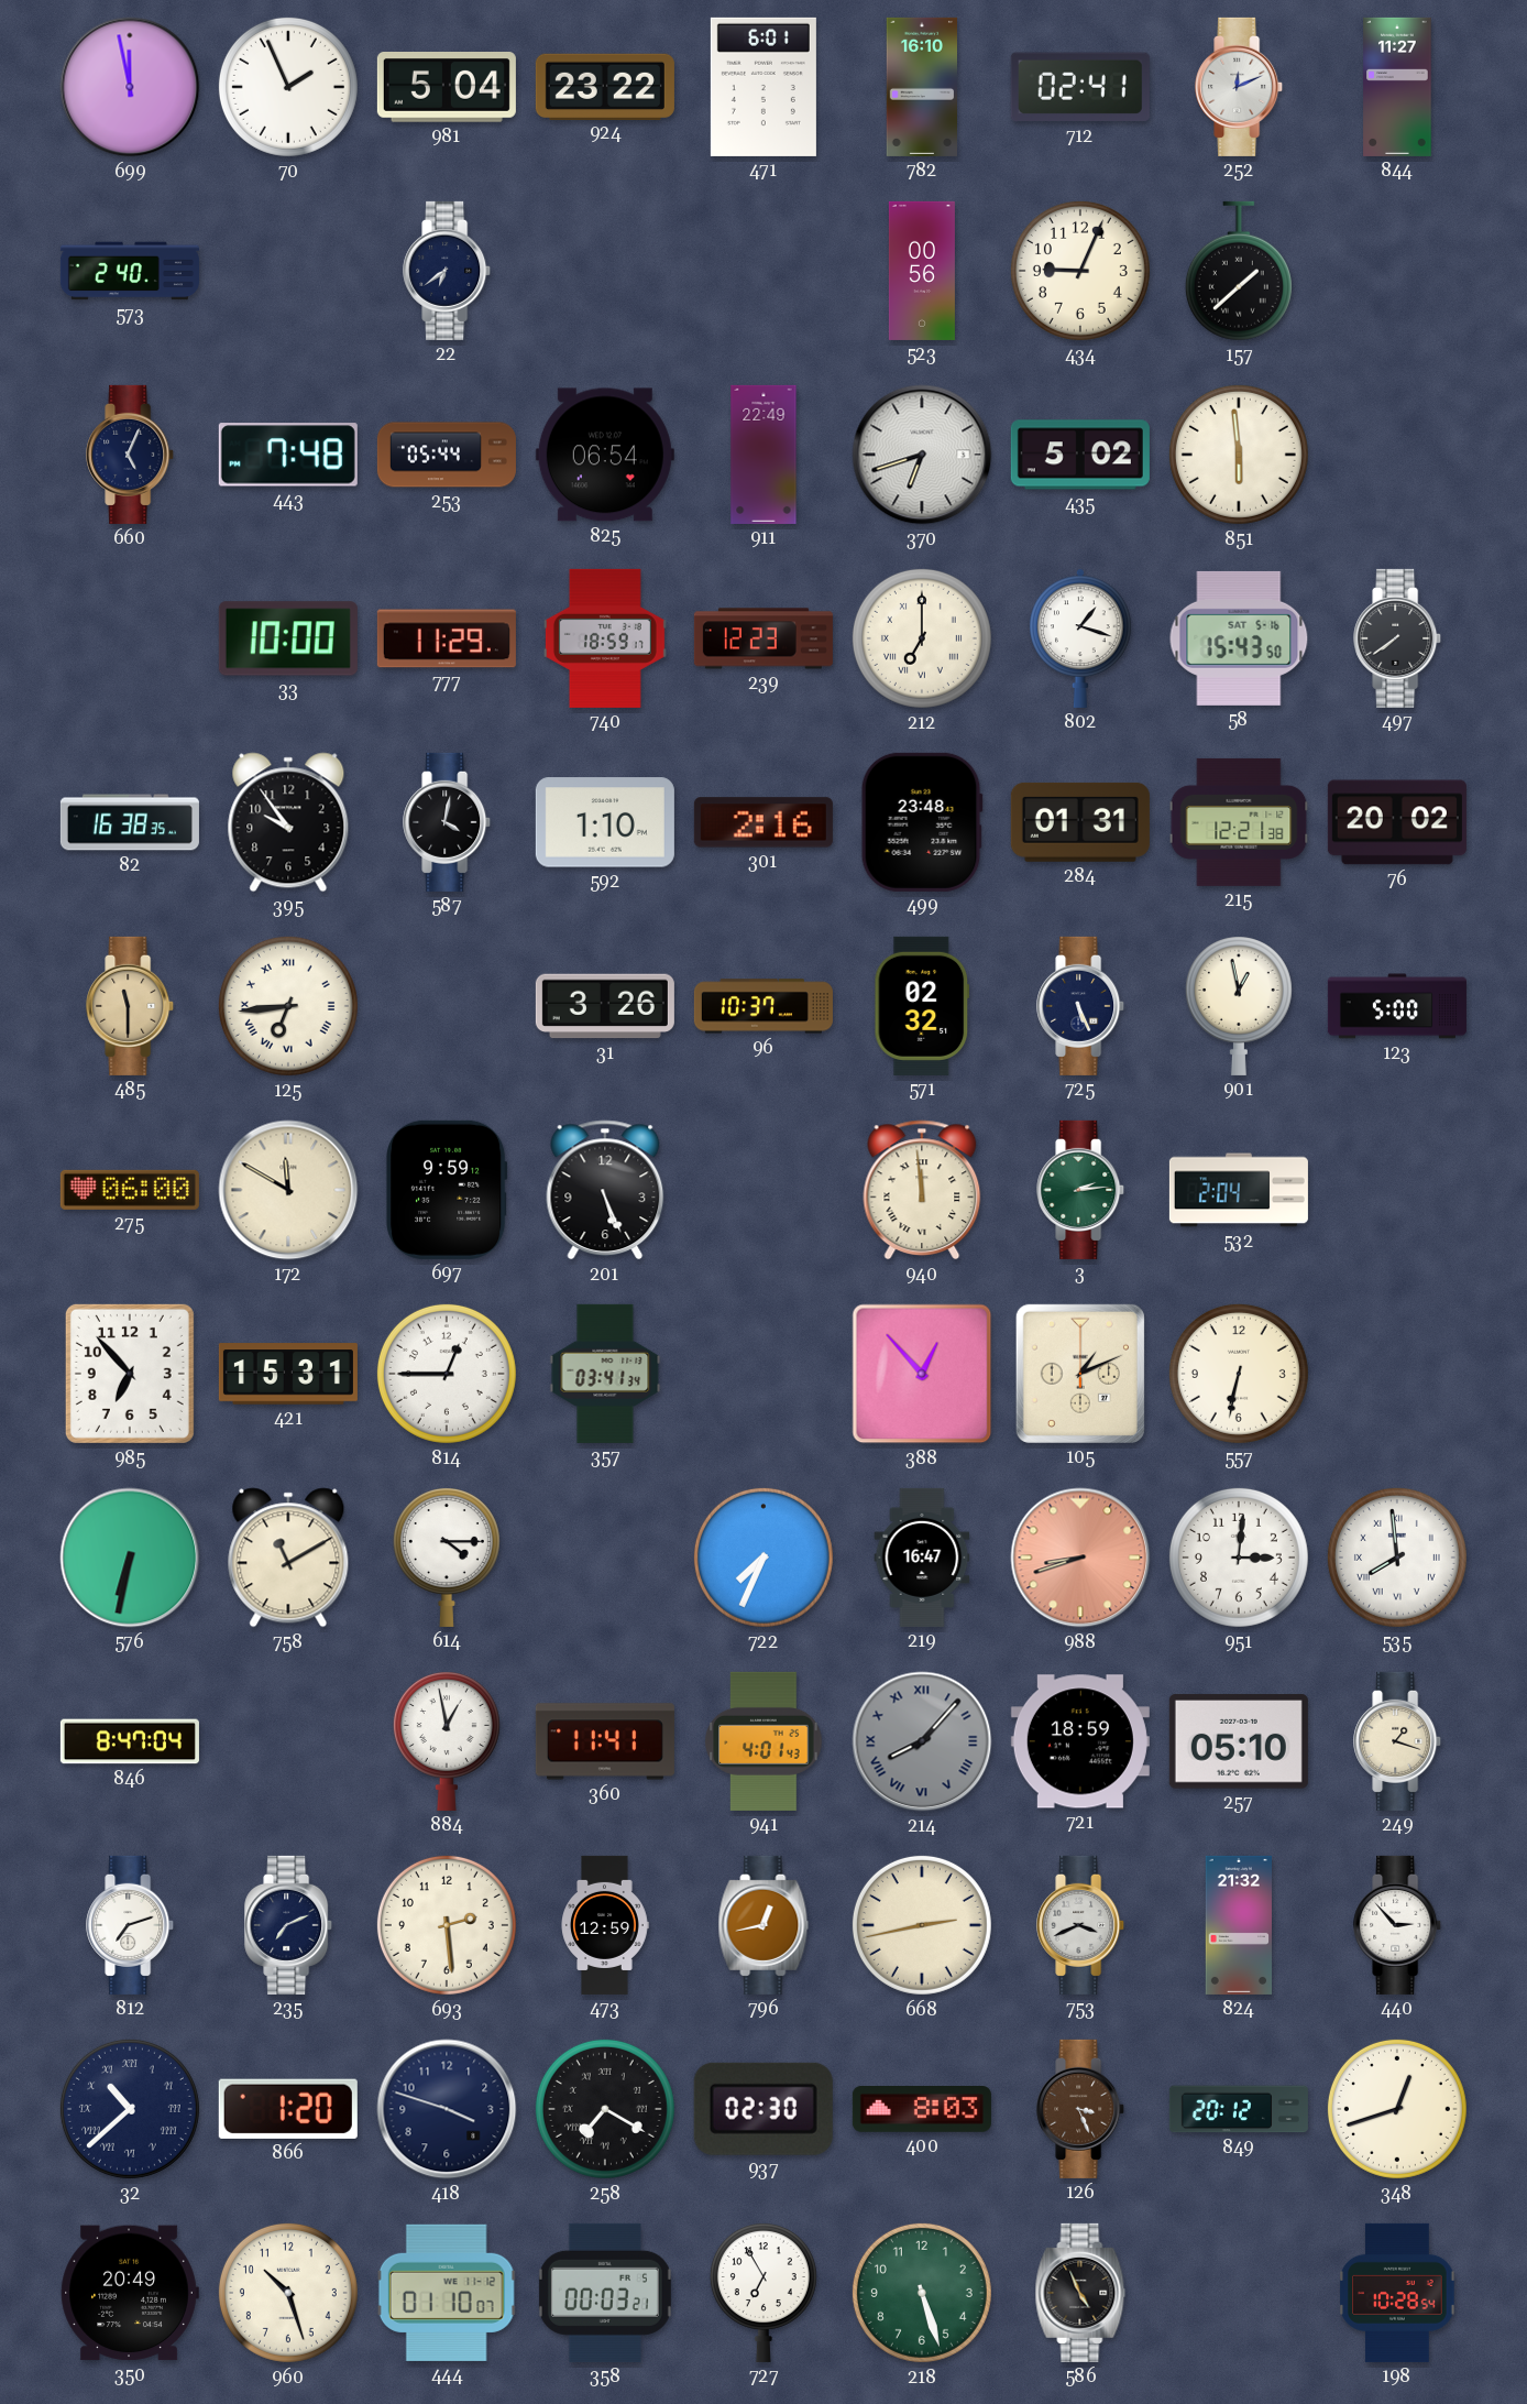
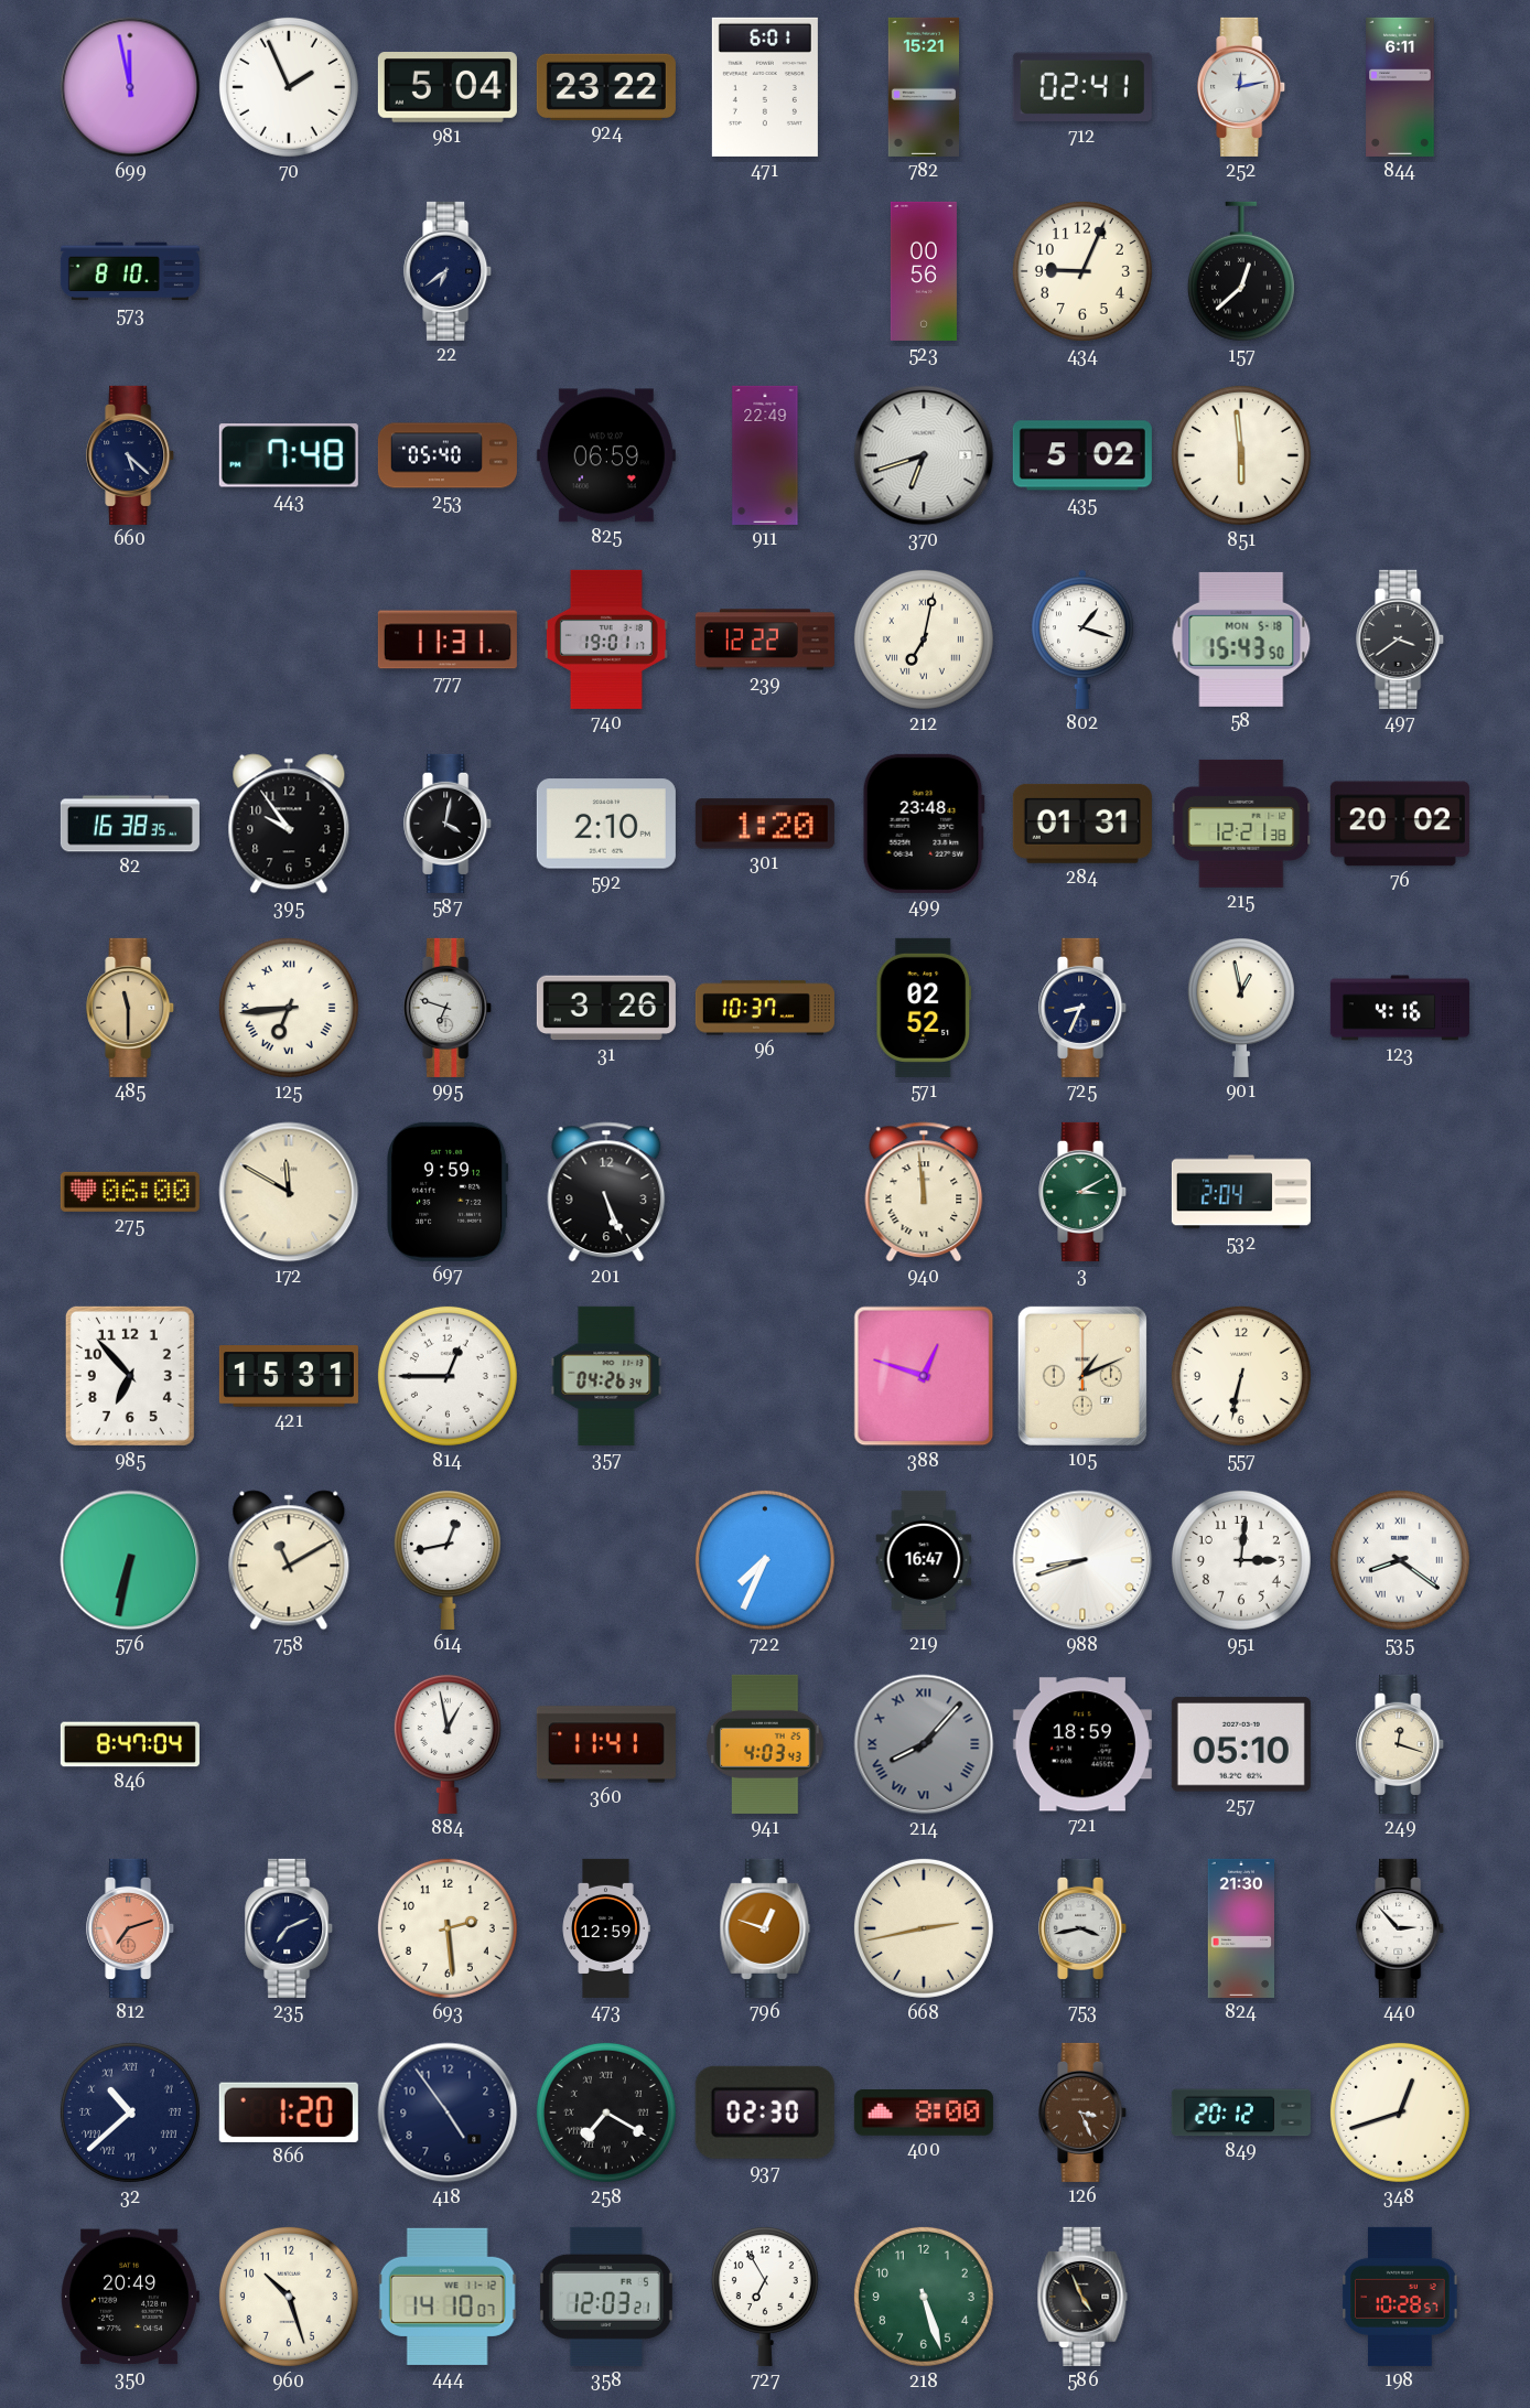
782: 16:10 -> 15:21
252: 12:11 -> 12:13
844: 11:27 -> 6:11
573: 2:40 -> 8:10
157: 1:38 -> 12:38
660: 5:04 -> 5:22
253: 05:44 -> 05:40
825: 06:54 -> 06:59
33: 10:00 -> none
777: 11:29 -> 11:31
740: 18:59 -> 19:01
239: 12:23 -> 12:22
212: 7:00 -> 7:02
58 date: SAT 5-16 -> MON 5-18
497: 7:39 -> 3:39
592: 1:10 -> 2:10
301: 2:16 -> 1:20
995: none -> 6:48
571: 02:32 -> 02:52
725: 5:26 -> 8:34
123: 5:00 -> 4:16
3: 2:14 -> 3:10
357: 03:41 -> 04:26
388: 12:53 -> 12:48
614: 4:15 -> 12:43
988 dial: salmon -> white
535: 7:59 -> 8:21
941: 4:01 -> 4:03
249: 1:18 -> 12:18
812 dial: white -> salmon
796: 12:43 -> 12:48
753: 3:41 -> 3:43
824: 21:32 -> 21:30
418: 3:48 -> 4:54
400: 8:03 -> 8:00
444: 01:10 -> 14:10
358: 00:03 -> 12:03
198: 10:28:54 -> 10:28:57
